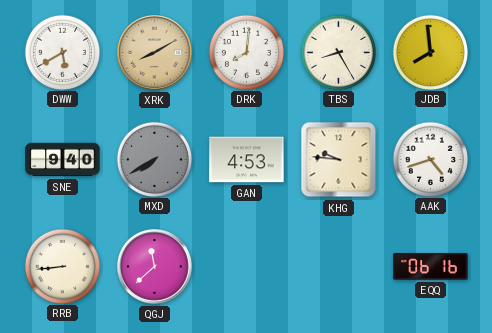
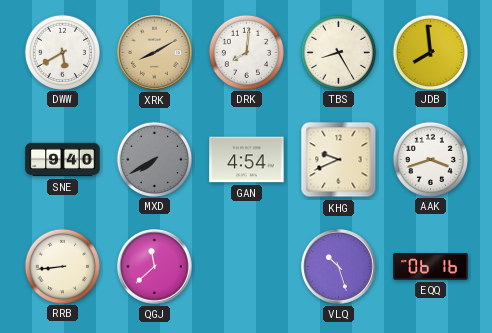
GAN: 4:53 -> 4:54
KHG: 9:46 -> 9:41
AAK: 4:42 -> 3:42
VLQ: none -> 10:27
